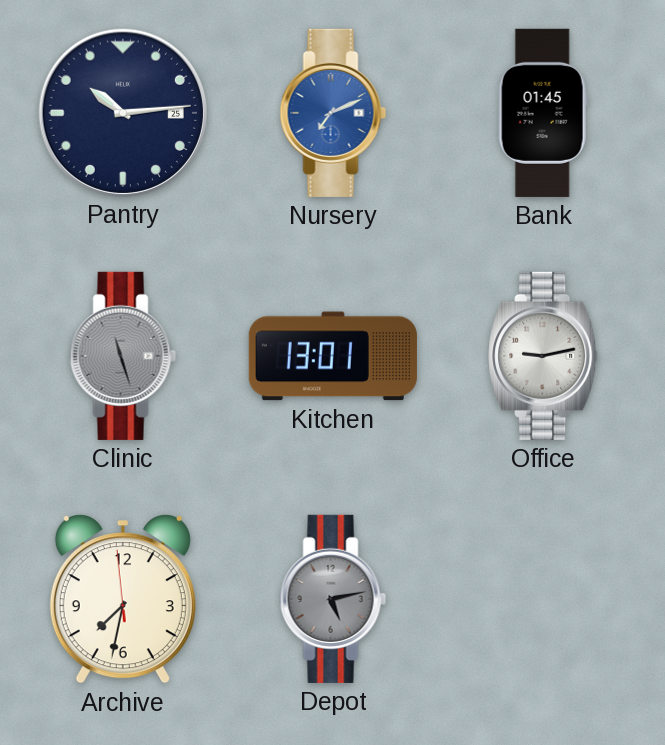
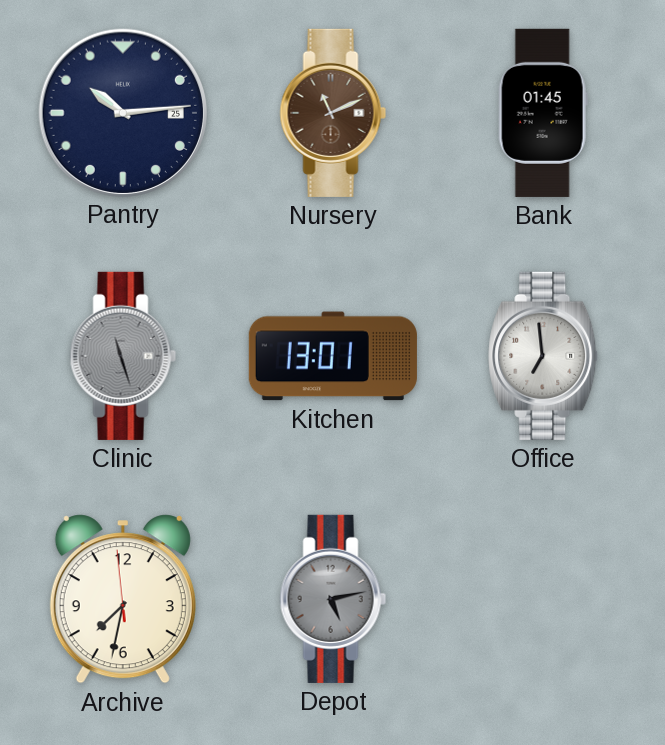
Nursery: 7:11 -> 11:11
Nursery dial: blue -> brown
Office: 9:13 -> 6:59
